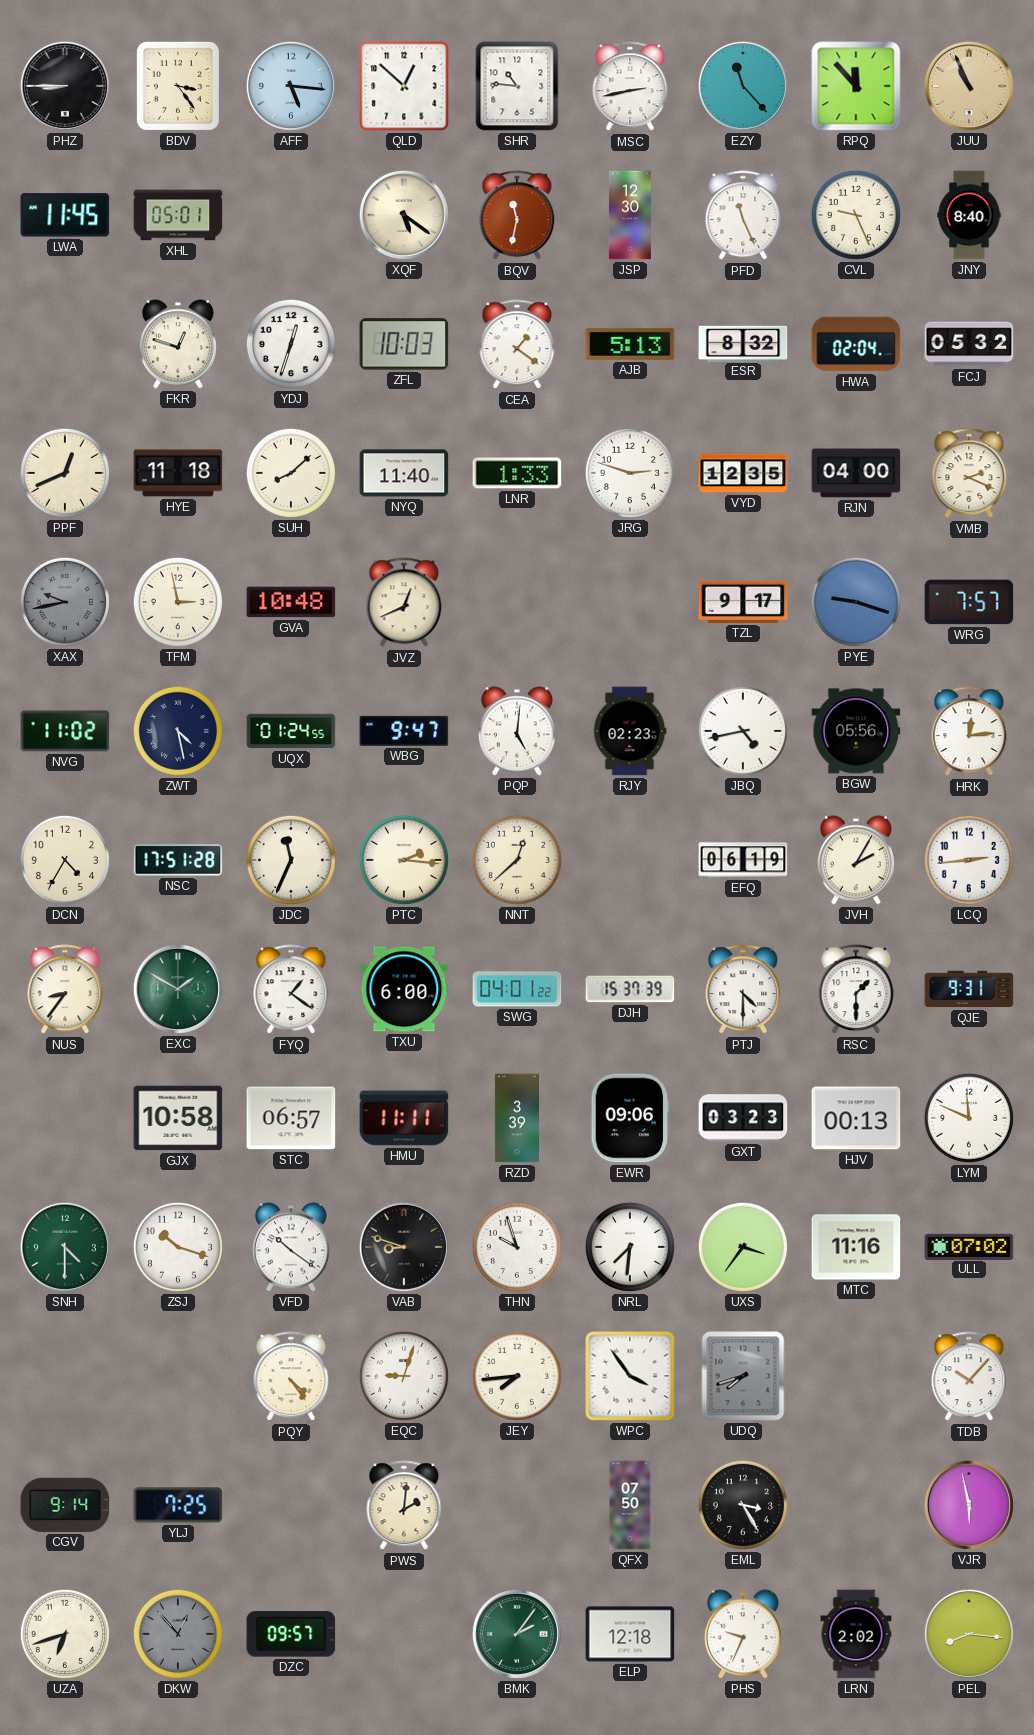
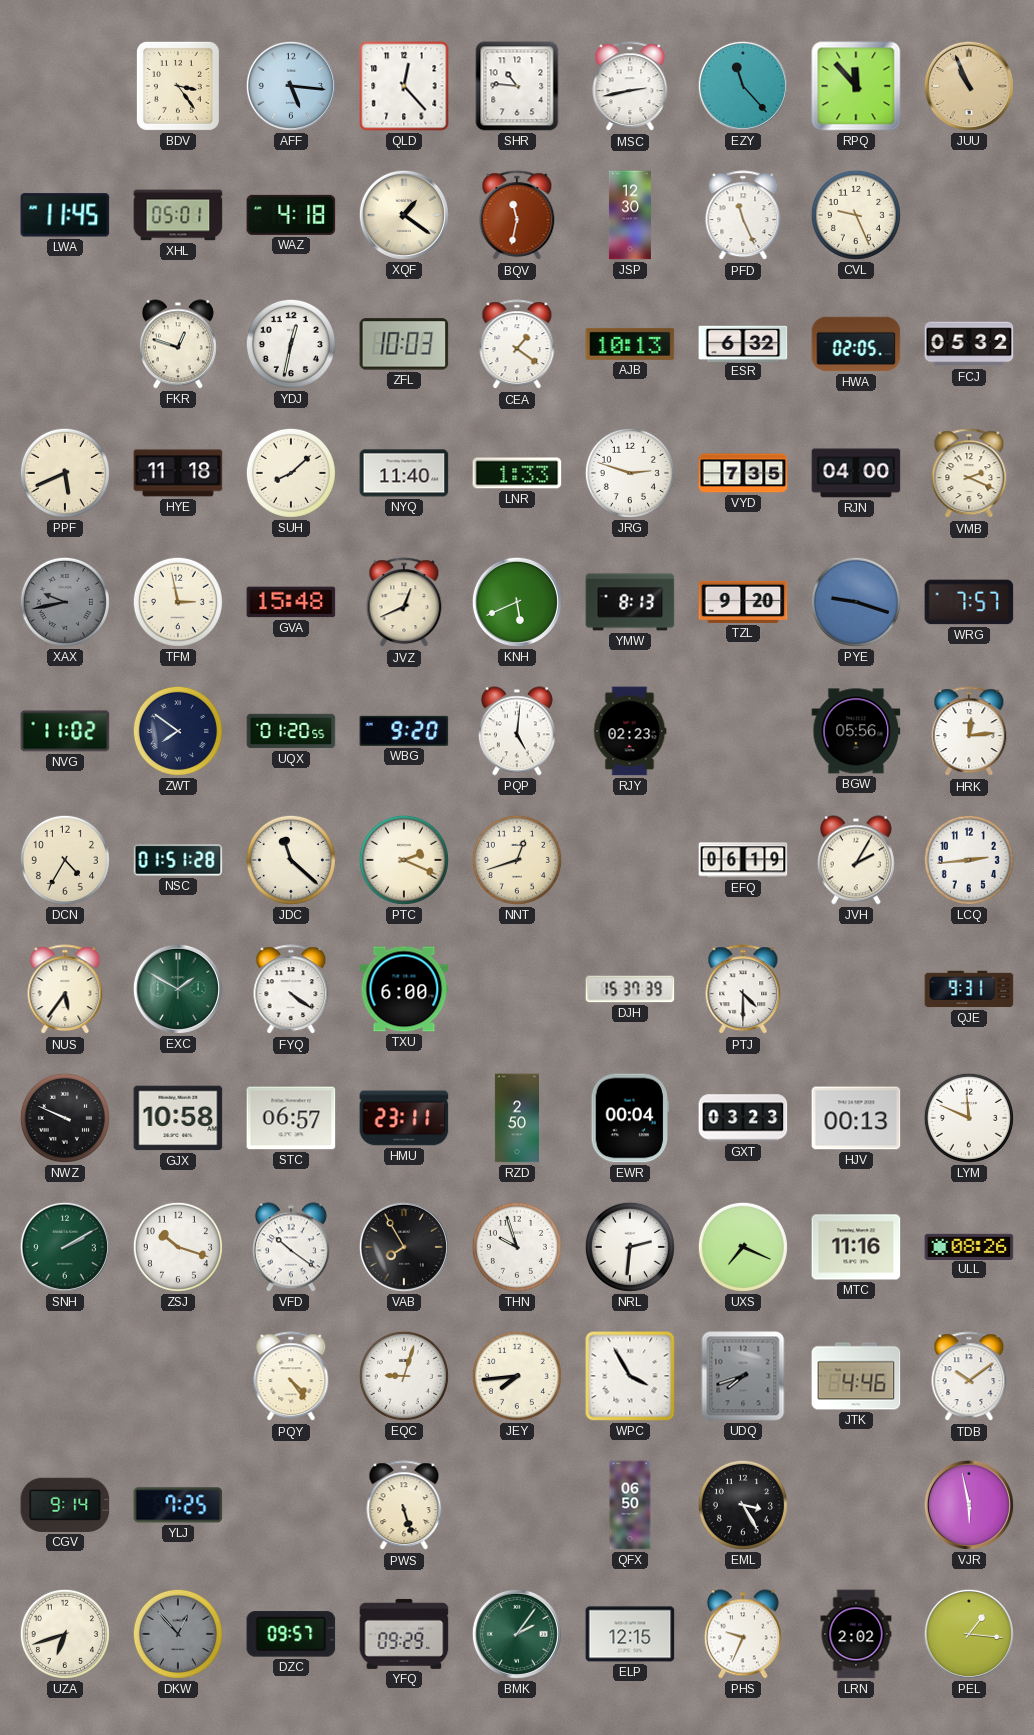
PHZ: 8:45 -> none
QLD: 12:52 -> 12:23
WAZ: none -> 4:18
XQF: 5:21 -> 1:21
JNY: 8:40 -> none
YDJ: 12:33 -> 12:32
AJB: 5:13 -> 10:13
ESR: 8:32 -> 6:32
HWA: 02:04 -> 02:05
PPF: 12:41 -> 5:41
VYD: 12:35 -> 7:35
GVA: 10:48 -> 15:48
KNH: none -> 5:41
YMW: none -> 8:13
TZL: 9:17 -> 9:20
ZWT: 4:28 -> 7:51
UQX: 01:24 -> 01:20
WBG: 9:47 -> 9:20
JBQ: 4:43 -> none
NSC: 17:51 -> 01:51
JDC: 11:34 -> 11:22
PTC: 2:16 -> 2:19
NNT: 12:38 -> 12:42
NUS: 8:36 -> 5:36
FYQ: 1:21 -> 4:21
SWG: 04:01 -> none
RSC: 1:30 -> none
NWZ: none -> 9:49
HMU: 11:11 -> 23:11
RZD: 3:39 -> 2:50
EWR: 09:06 -> 00:04
SNH: 4:30 -> 2:10
VAB: 8:48 -> 7:55
NRL: 7:31 -> 2:31
UXS: 3:36 -> 7:19
ULL: 07:02 -> 08:26
WPC: 3:54 -> 3:55
JTK: none -> 4:46
TDB: 10:07 -> 10:09
PWS: 2:01 -> 5:27
QFX: 07:50 -> 06:50
YFQ: none -> 09:29
ELP: 12:18 -> 12:15
PEL: 8:16 -> 1:16
